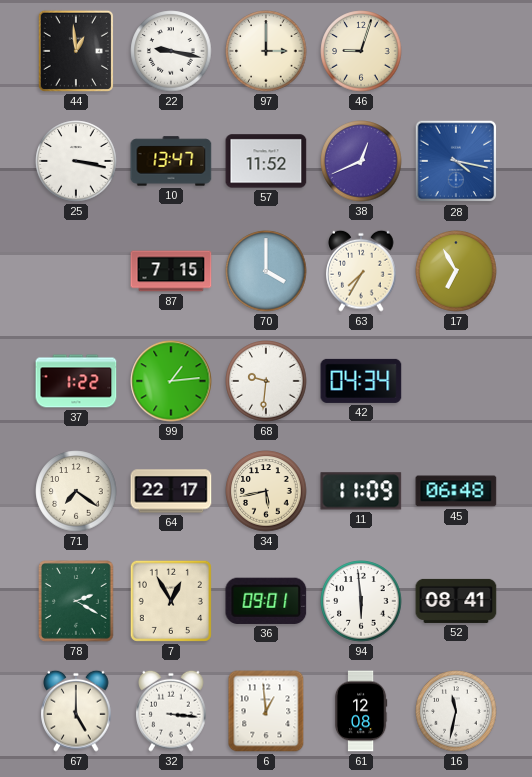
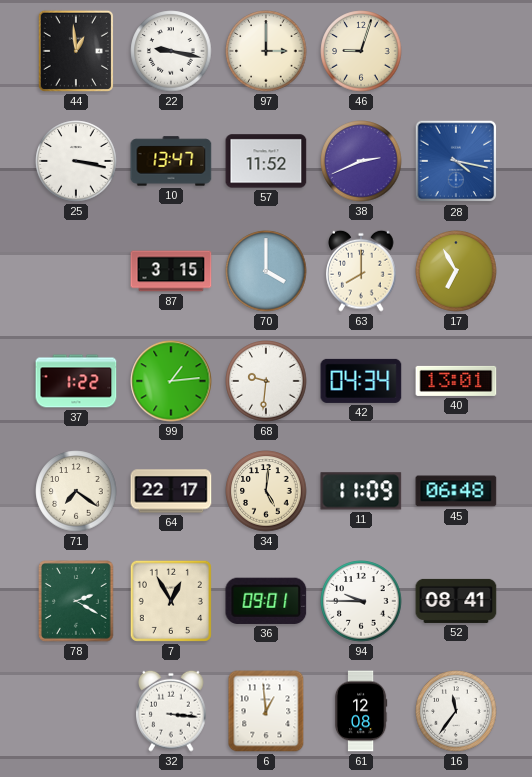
38: 12:41 -> 2:41
87: 7:15 -> 3:15
63: 7:35 -> 8:00
40: none -> 13:01
34: 5:43 -> 5:01
94: 5:59 -> 9:45
67: 5:00 -> none
16: 11:32 -> 11:36
